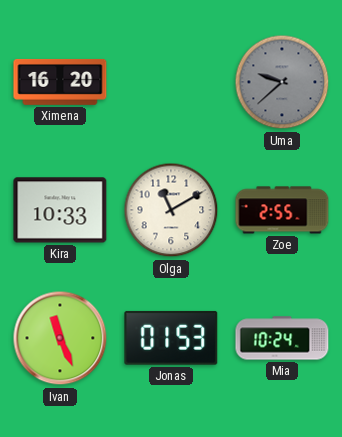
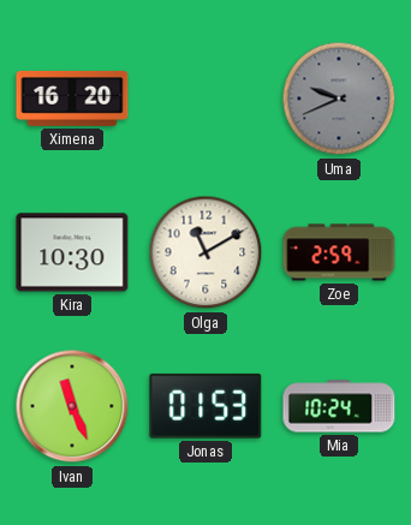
Uma: 9:38 -> 9:41
Kira: 10:33 -> 10:30
Zoe: 2:55 -> 2:59
